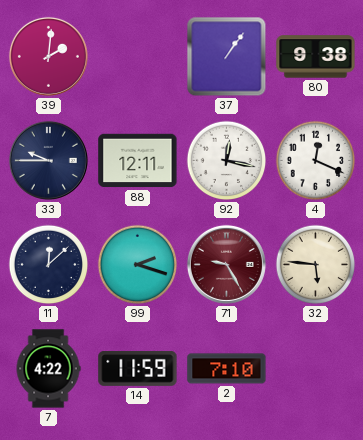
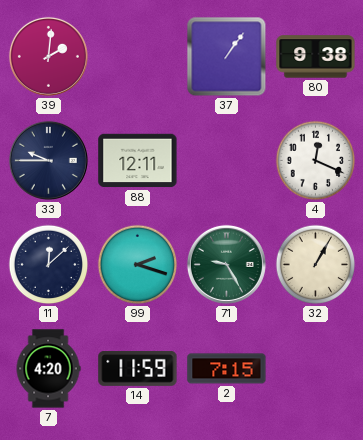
92: 12:17 -> none
71 dial: burgundy -> green
32: 5:46 -> 1:05
7: 4:22 -> 4:20
2: 7:10 -> 7:15
